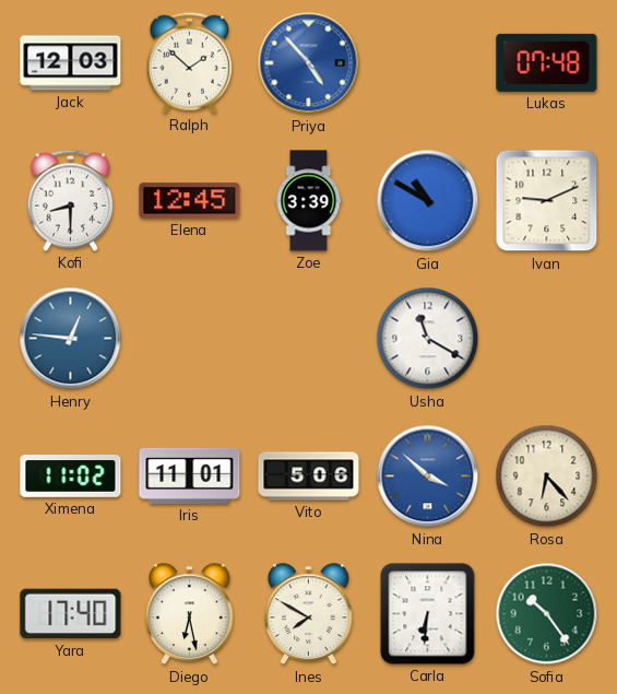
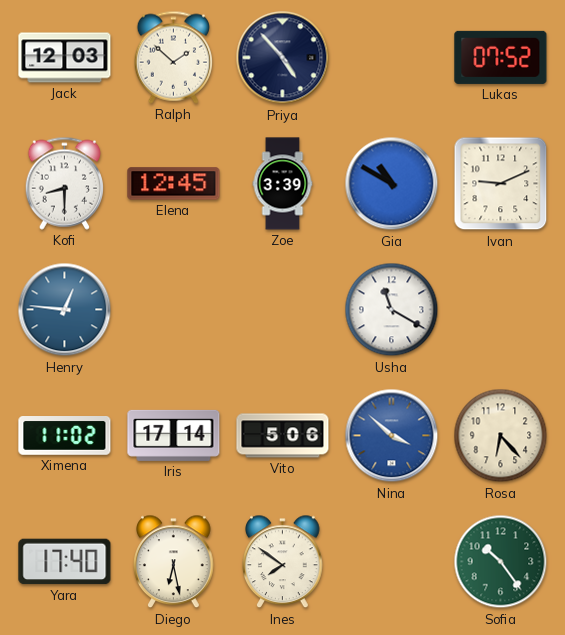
Priya dial: blue -> navy
Lukas: 07:48 -> 07:52
Iris: 11:01 -> 17:14
Ines: 7:50 -> 7:51
Carla: 6:31 -> none
